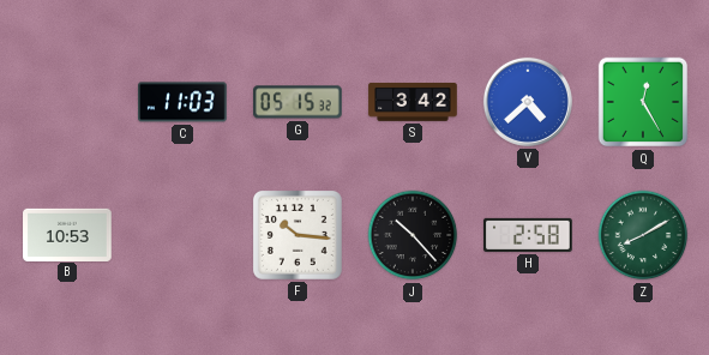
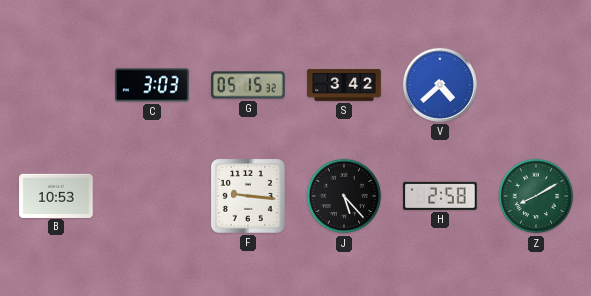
C: 11:03 -> 3:03
Q: 12:25 -> none
F: 10:16 -> 9:16
J: 10:23 -> 5:23
